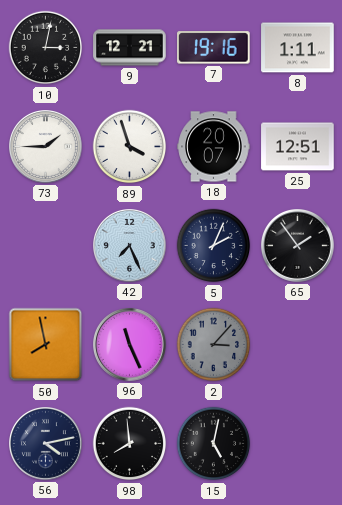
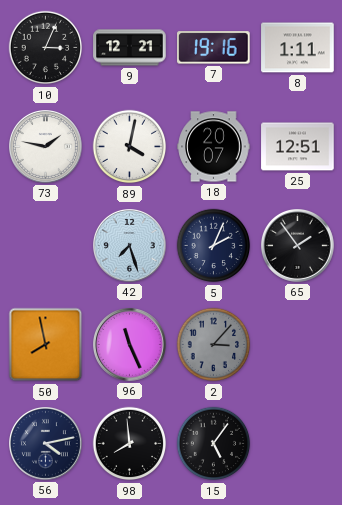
10: 3:02 -> 3:04
73: 1:45 -> 1:47
89: 3:57 -> 4:02
42: 7:26 -> 7:27
15: 5:02 -> 5:06
